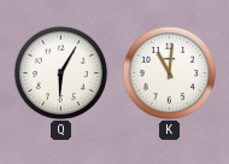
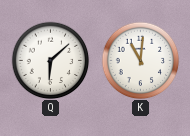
Q: 6:05 -> 6:08
